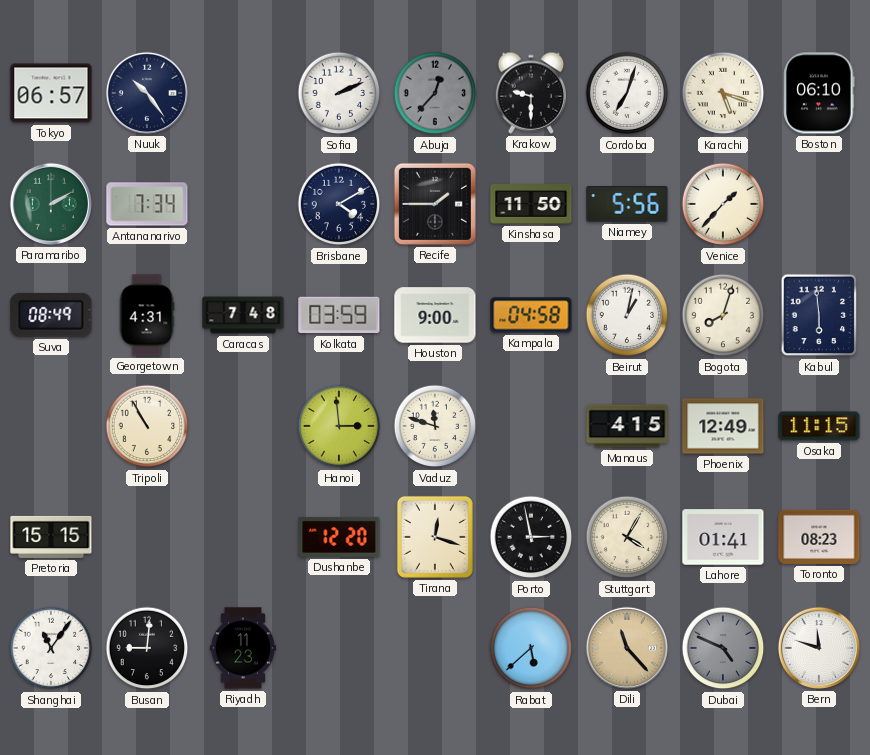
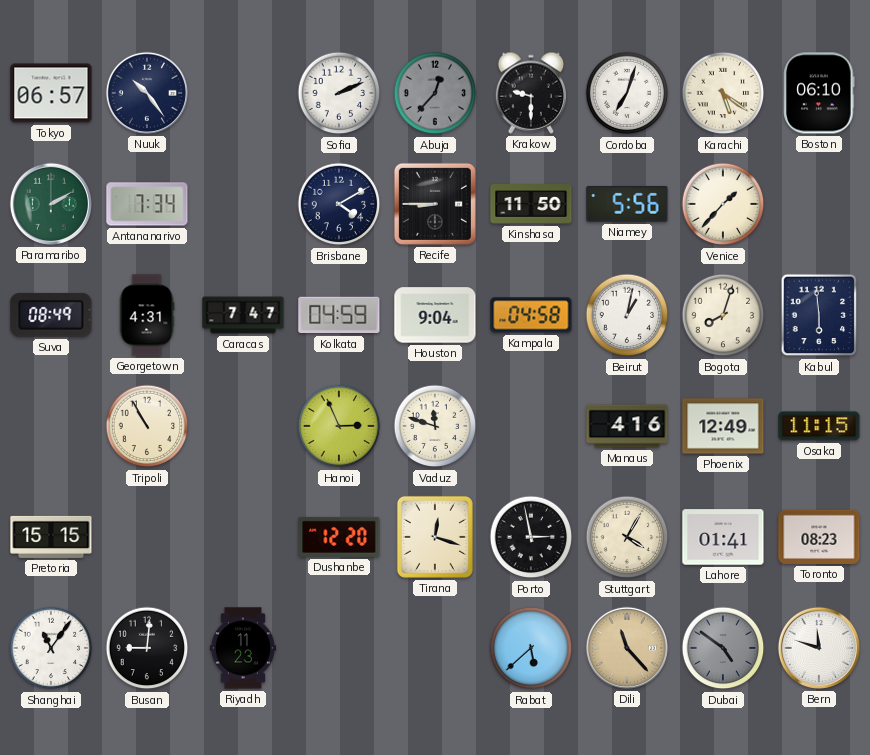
Karachi: 5:18 -> 5:21
Recife: 1:45 -> 8:45
Caracas: 7:48 -> 7:47
Kolkata: 03:59 -> 04:59
Houston: 9:00 -> 9:04
Hanoi: 2:59 -> 2:56
Manaus: 4:15 -> 4:16
Dubai: 4:49 -> 4:51
